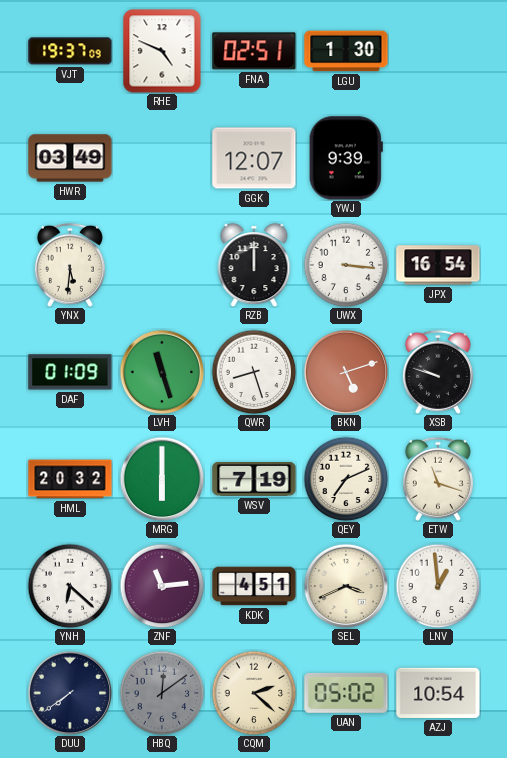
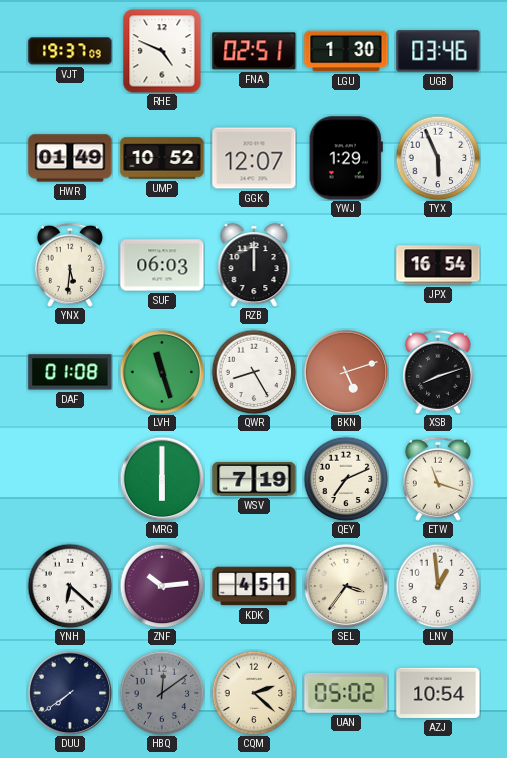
UGB: none -> 03:46
HWR: 03:49 -> 01:49
UMP: none -> 10:52
YWJ: 9:39 -> 1:29
TYX: none -> 5:56
SUF: none -> 06:03
UWX: 3:16 -> none
DAF: 01:09 -> 01:08
QWR: 8:27 -> 8:25
XSB: 9:48 -> 8:12
HML: 20:32 -> none
ZNF: 11:14 -> 10:14
SEL: 3:41 -> 3:36
